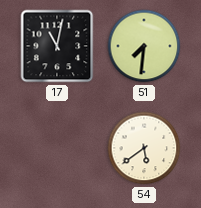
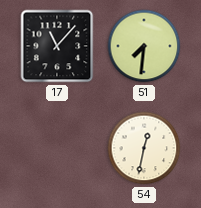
17: 11:02 -> 11:07
54: 5:39 -> 12:32
